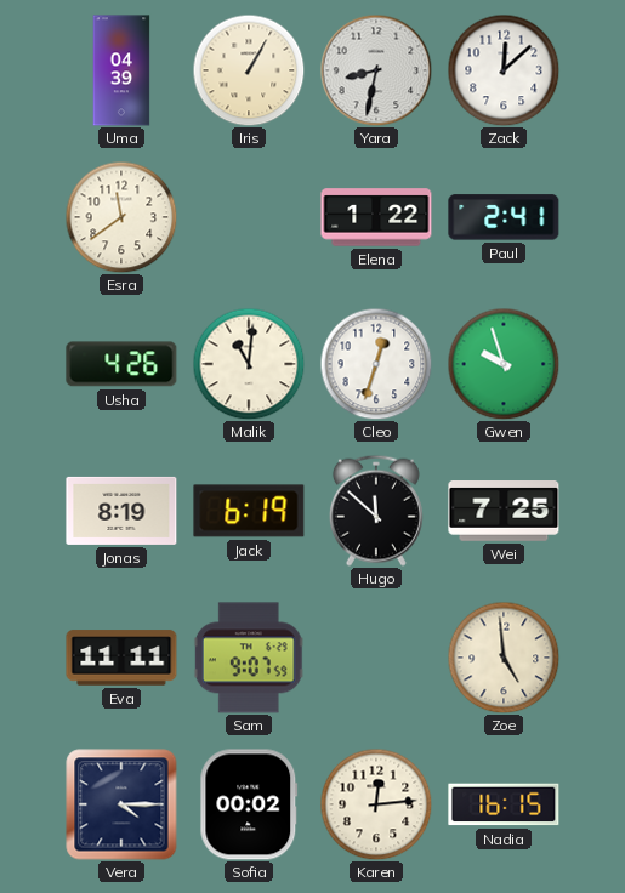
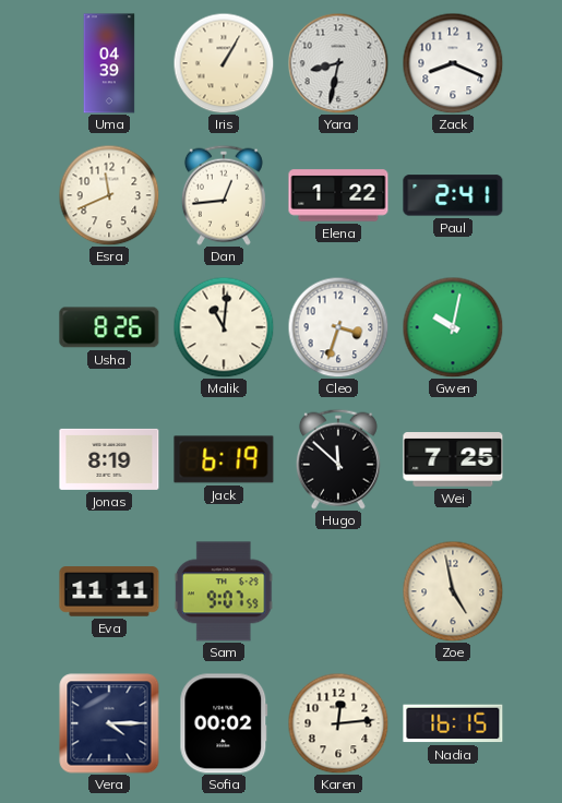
Zack: 12:08 -> 8:19
Esra: 11:39 -> 11:41
Dan: none -> 12:44
Usha: 4:26 -> 8:26
Cleo: 12:33 -> 3:33
Gwen: 9:57 -> 10:02
Zoe: 4:59 -> 4:58
